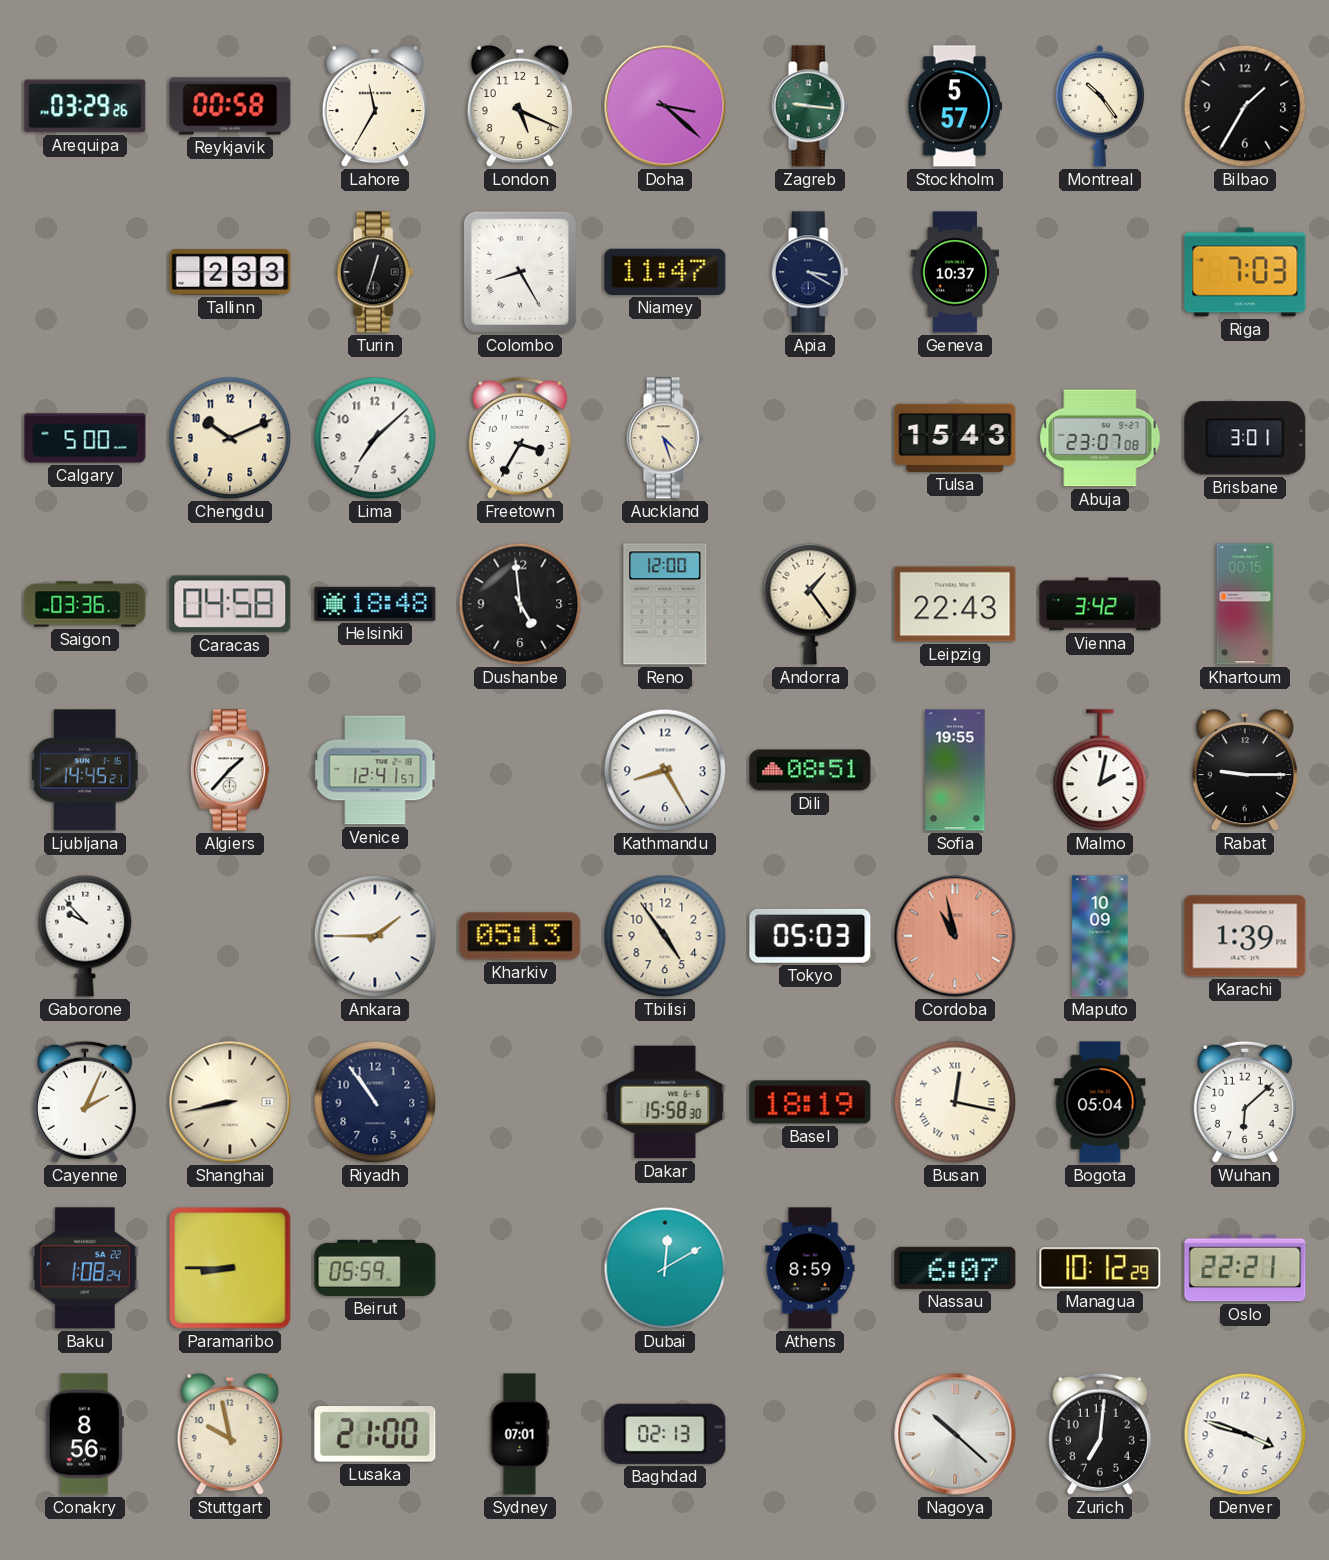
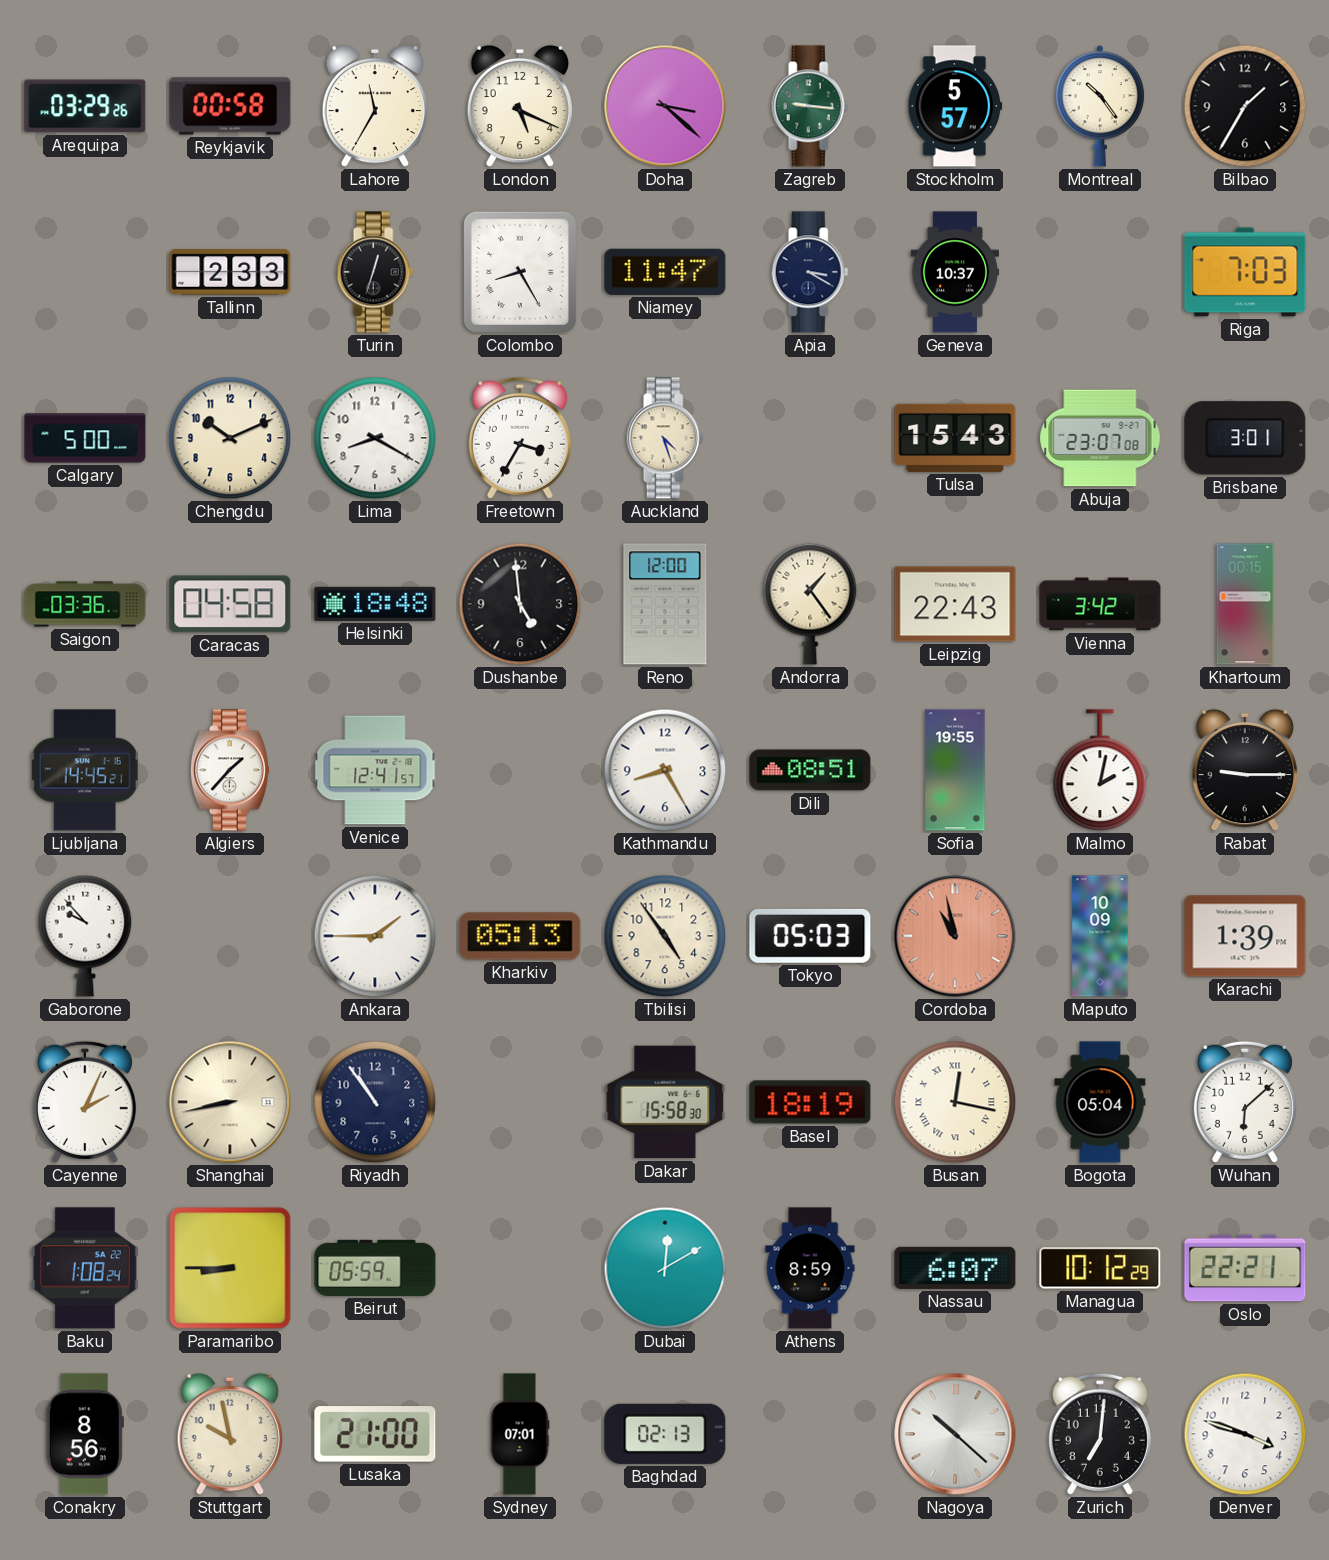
Lima: 7:08 -> 8:20
